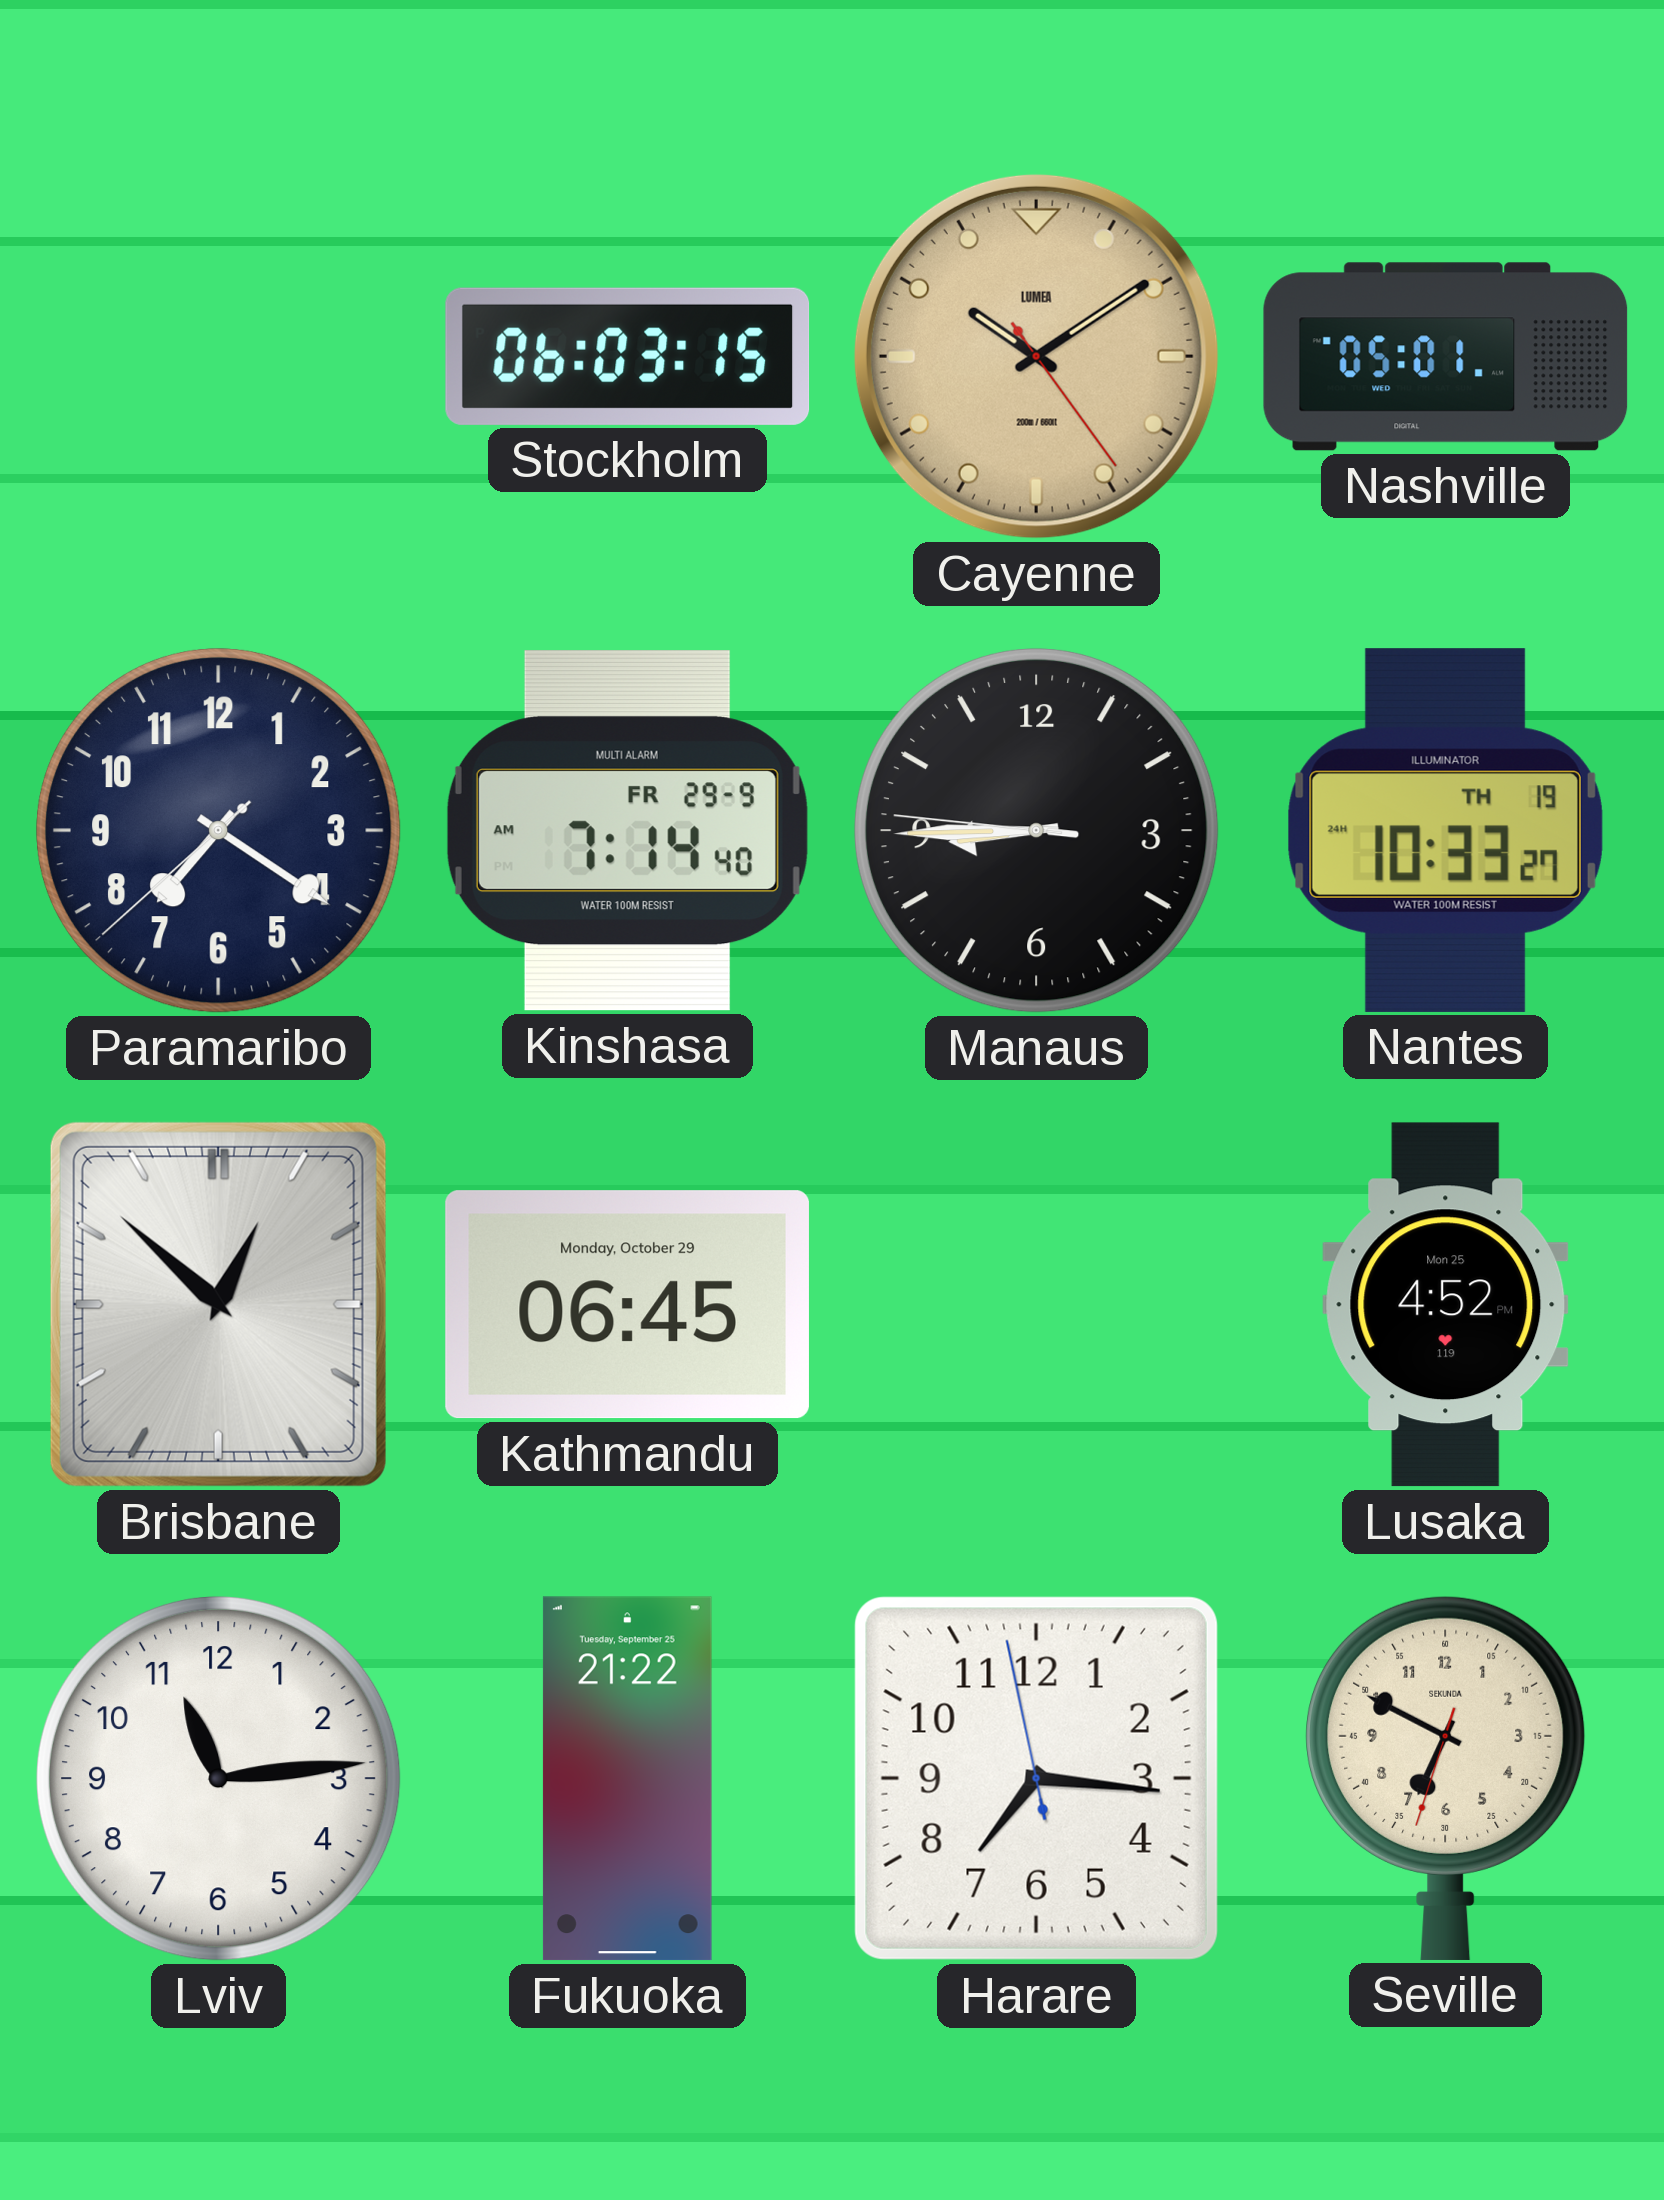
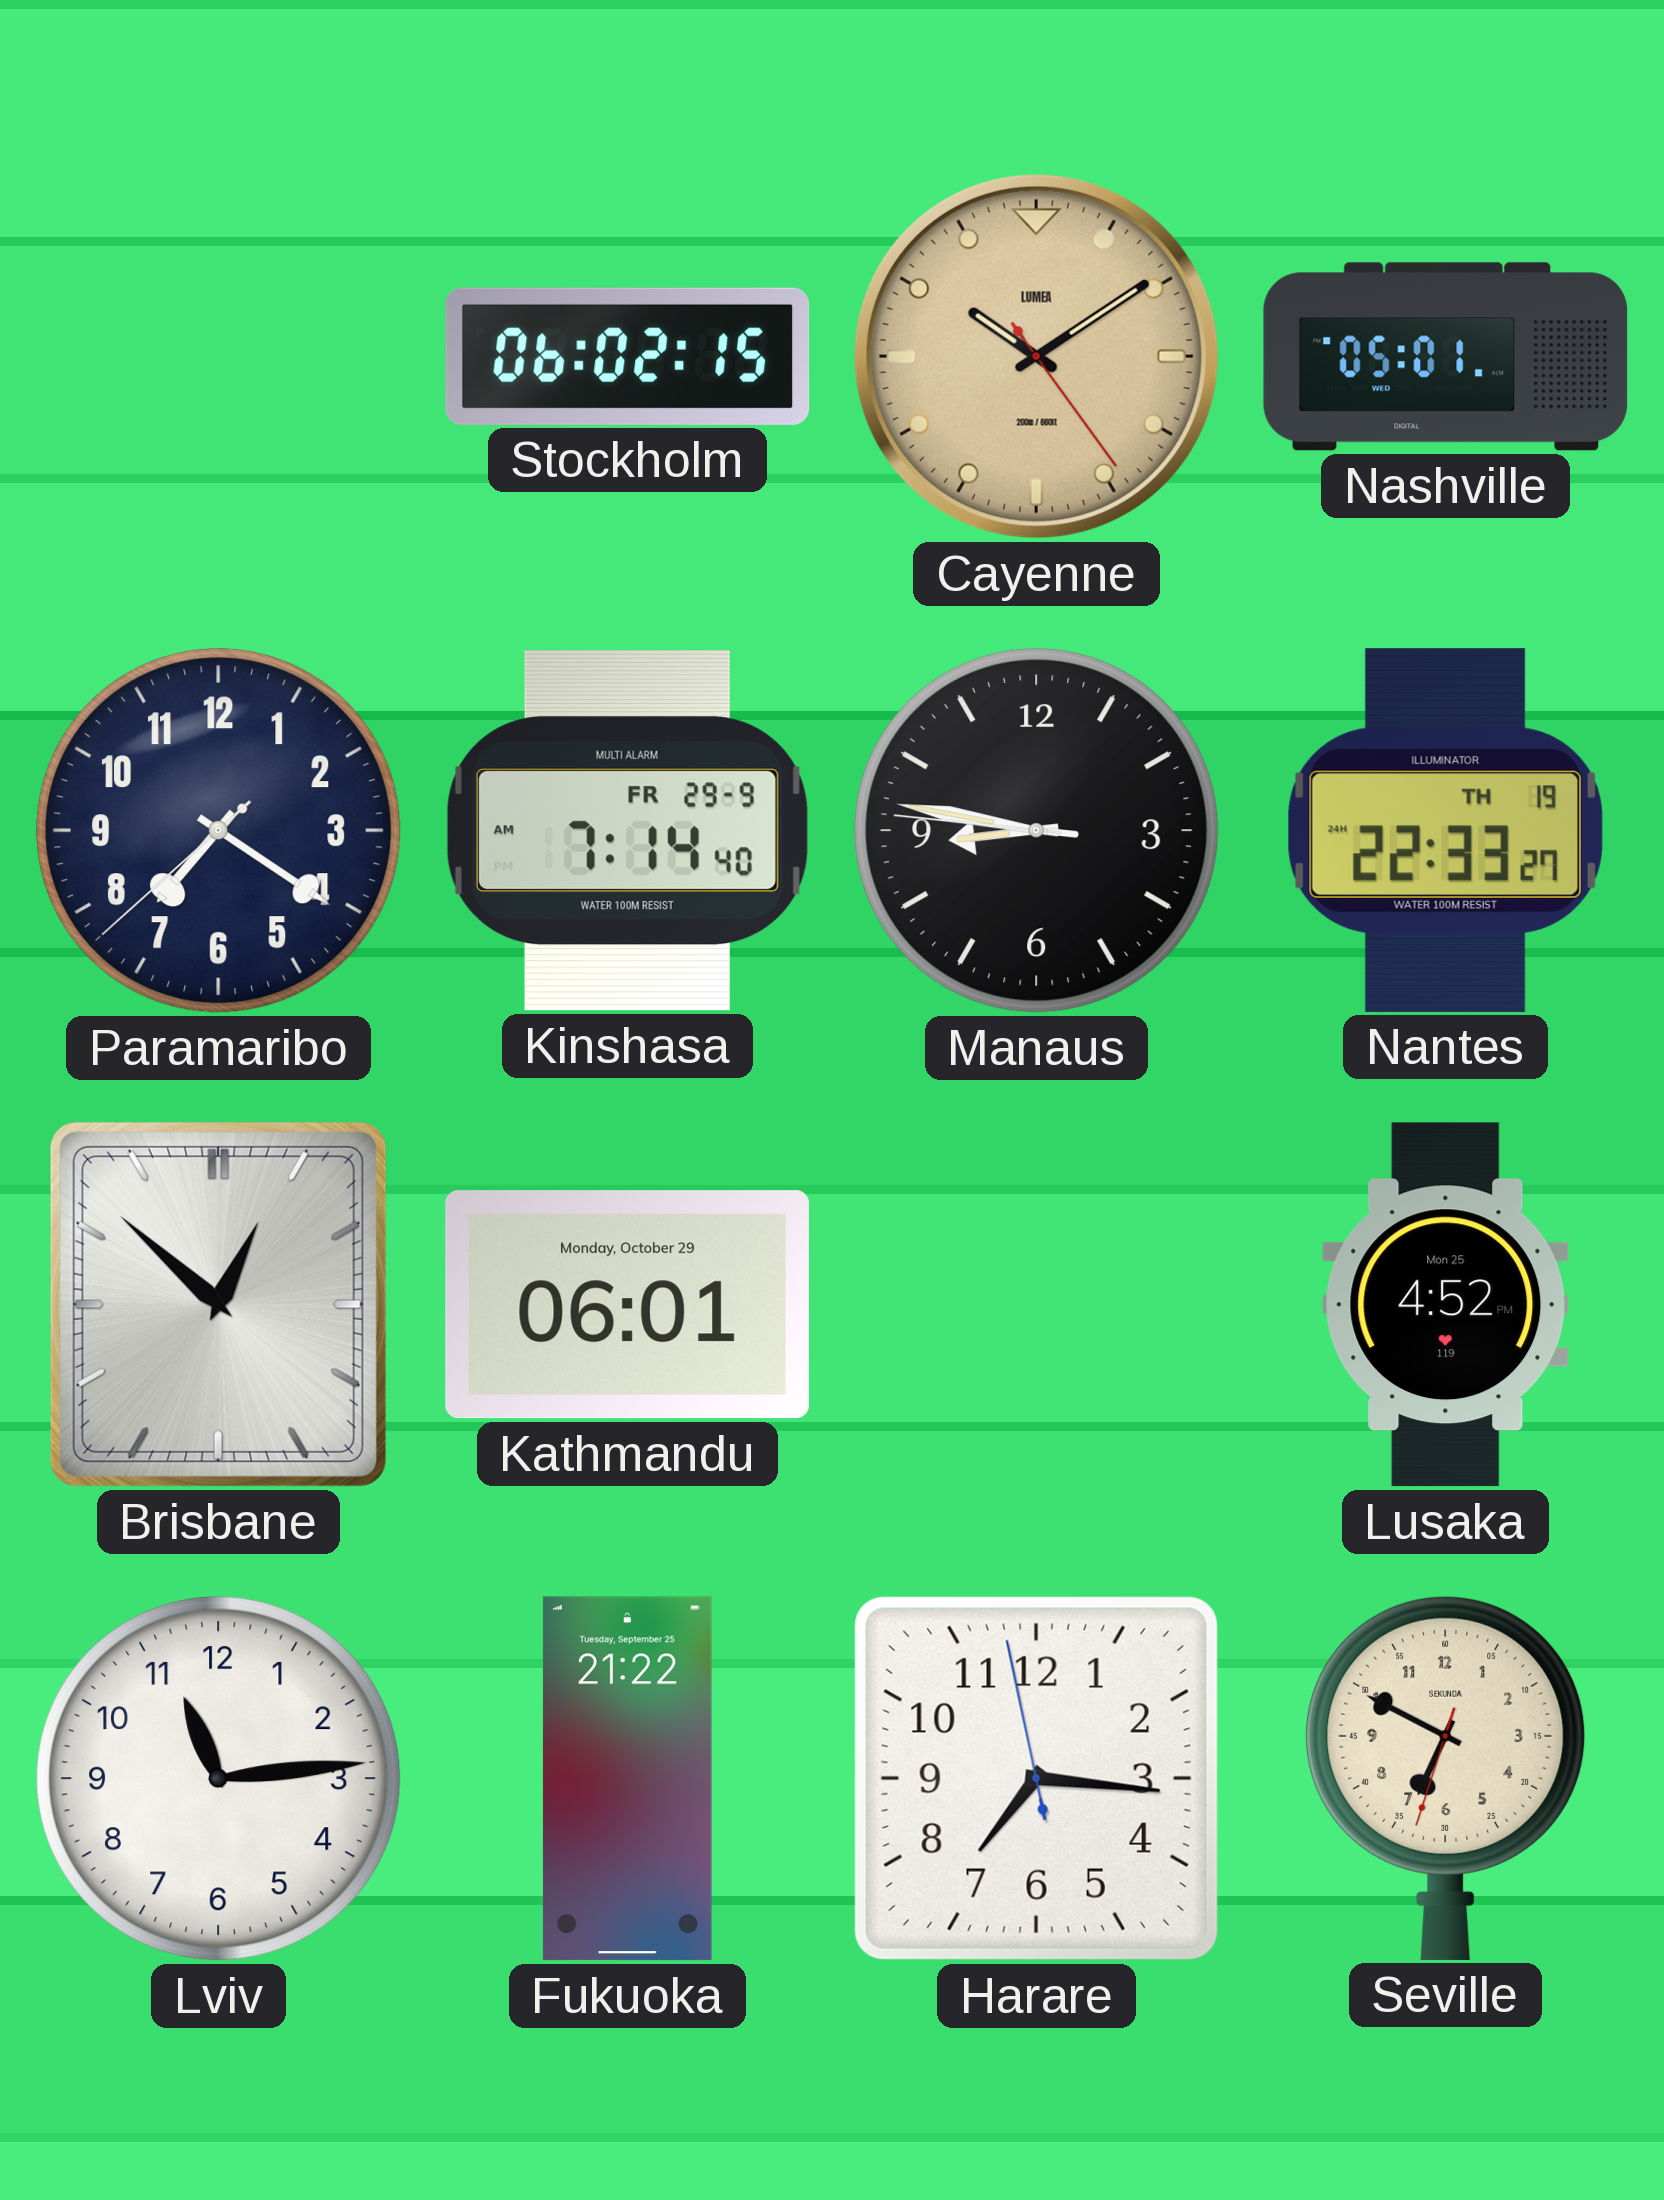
Stockholm: 06:03 -> 06:02
Manaus: 8:44 -> 8:46
Nantes: 10:33 -> 22:33
Kathmandu: 06:45 -> 06:01
